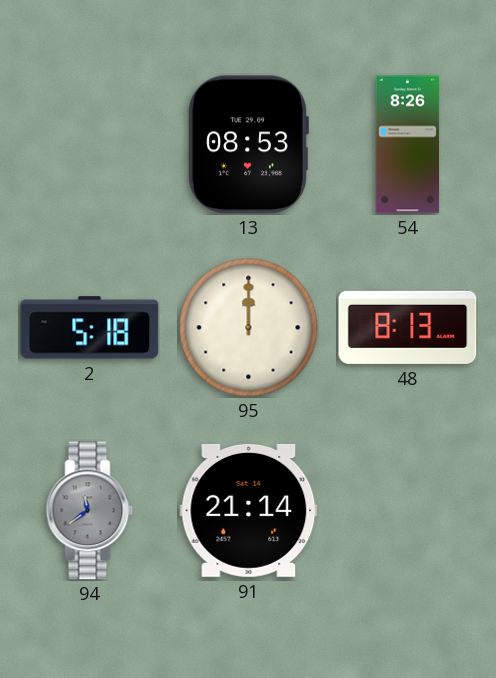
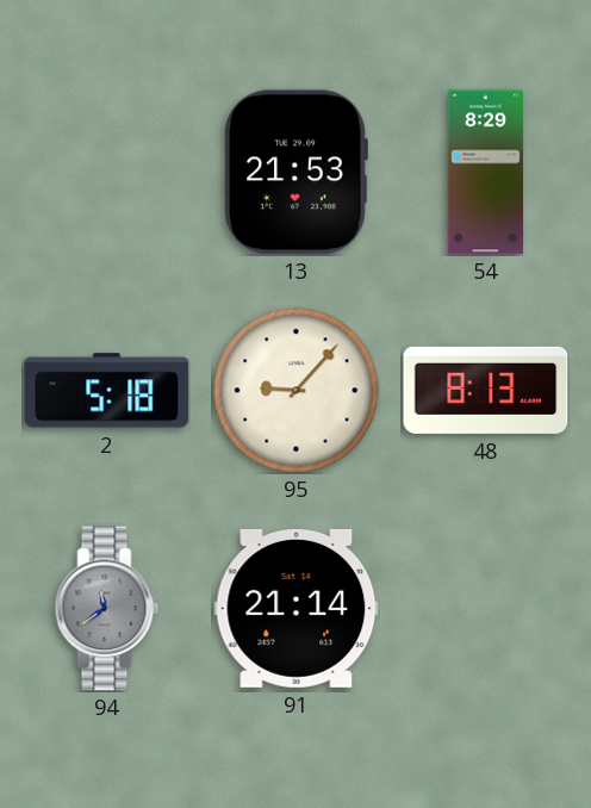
13: 08:53 -> 21:53
54: 8:26 -> 8:29
95: 12:00 -> 9:07
